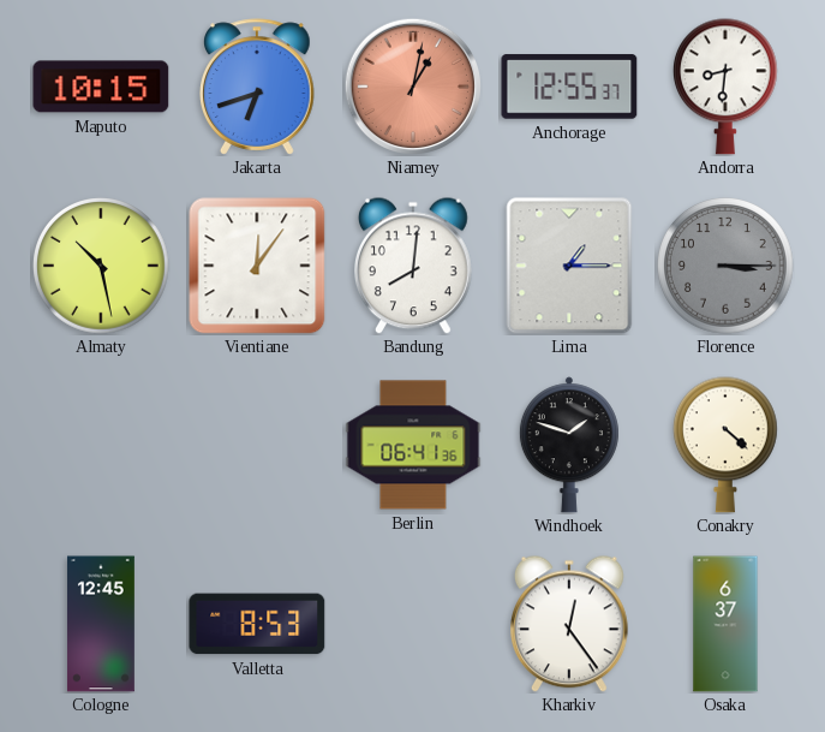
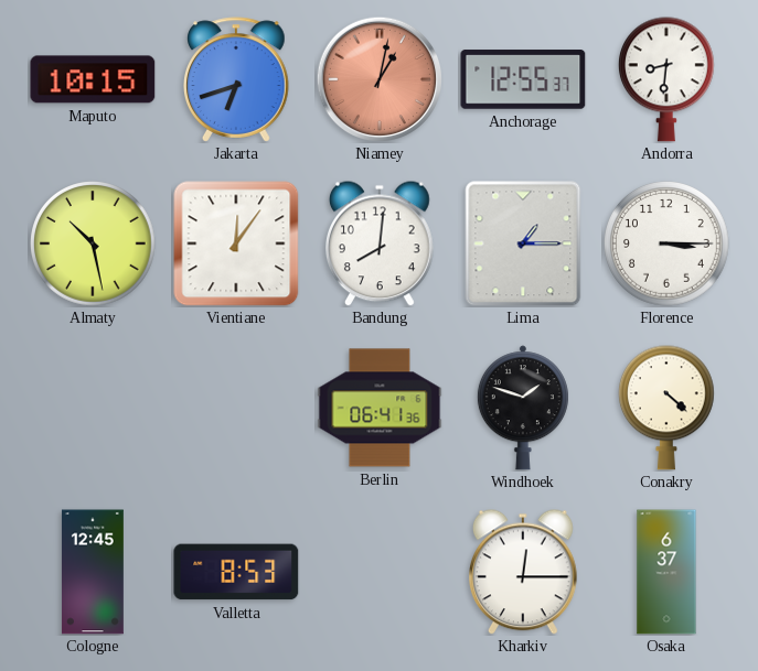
Florence dial: grey -> white
Kharkiv: 12:24 -> 12:15
